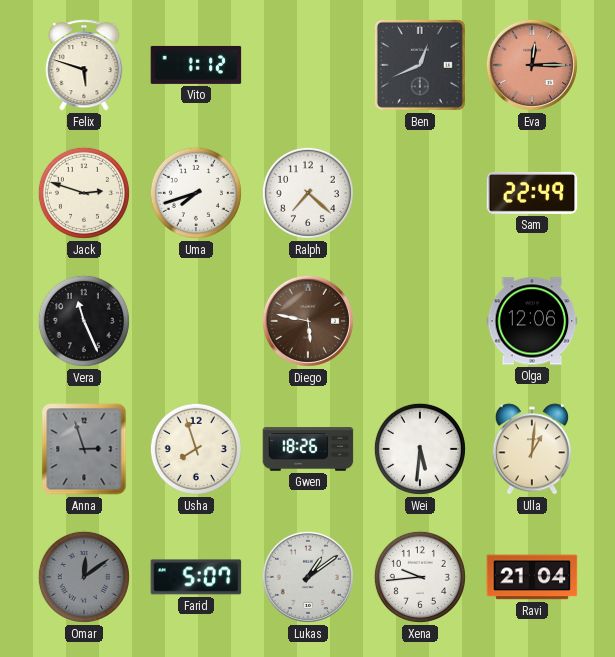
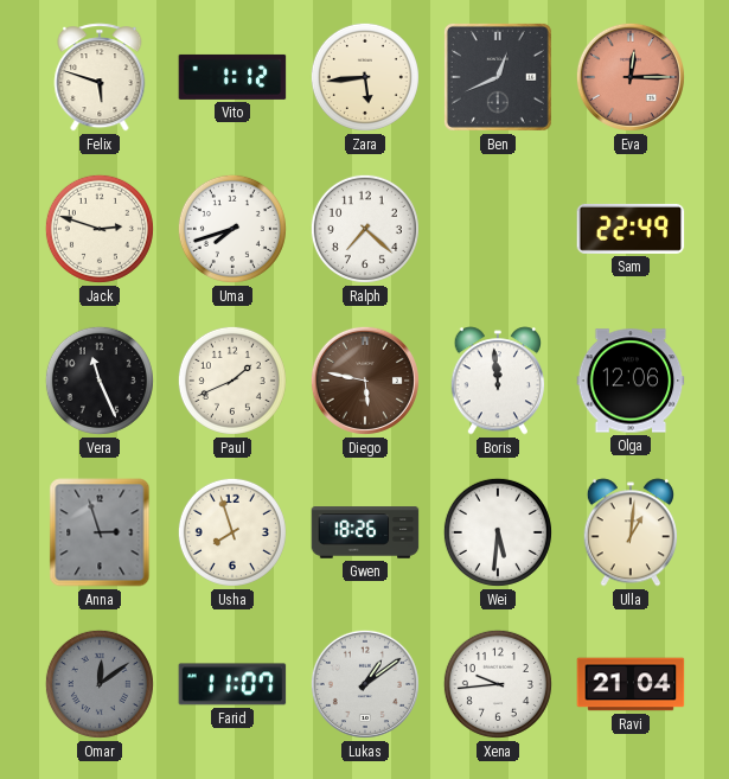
Zara: none -> 5:44
Paul: none -> 1:41
Boris: none -> 11:59
Farid: 5:07 -> 11:07
